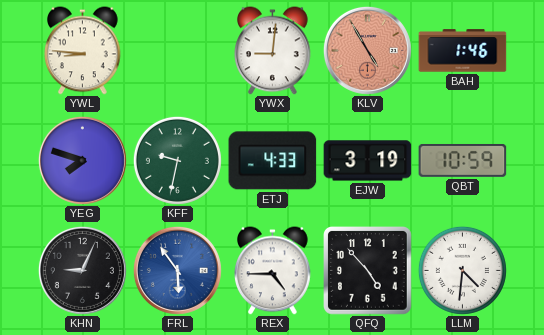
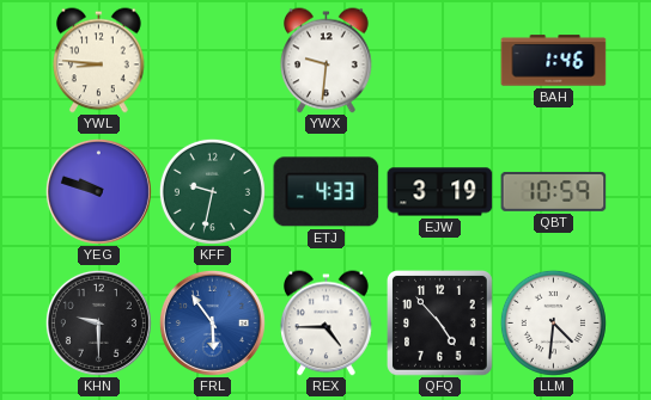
YWX: 9:01 -> 9:31
KLV: 4:55 -> none
YEG: 7:48 -> 9:48
KHN: 9:04 -> 9:30
